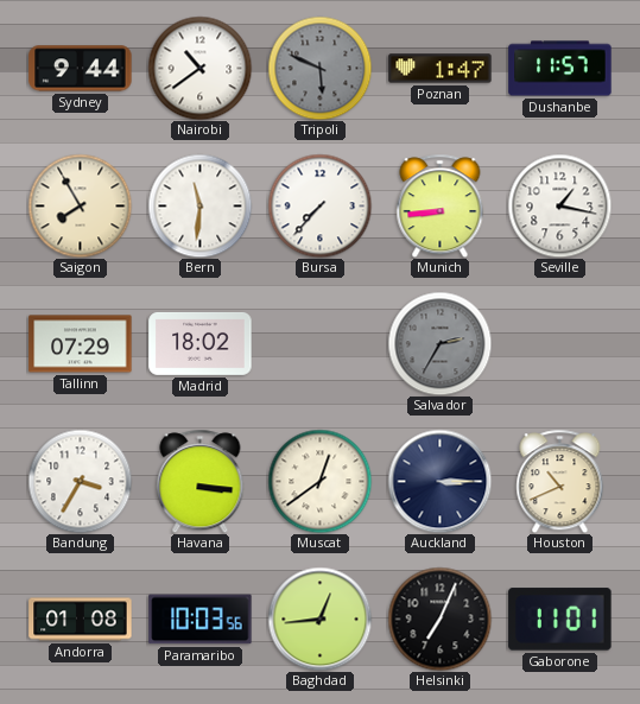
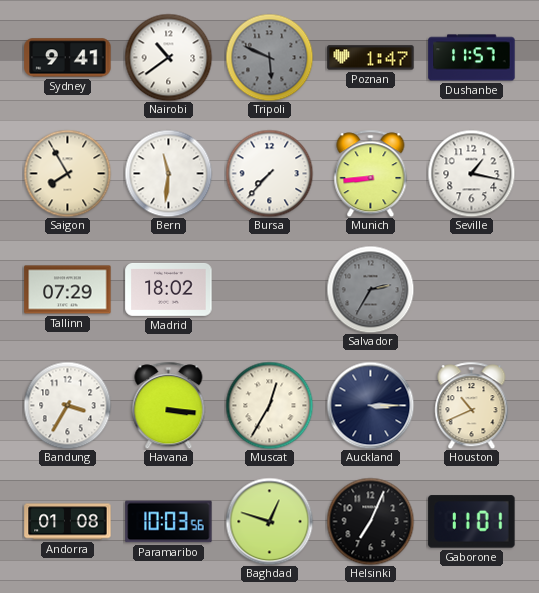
Sydney: 9:44 -> 9:41
Muscat: 12:39 -> 12:35
Baghdad: 12:44 -> 12:48
